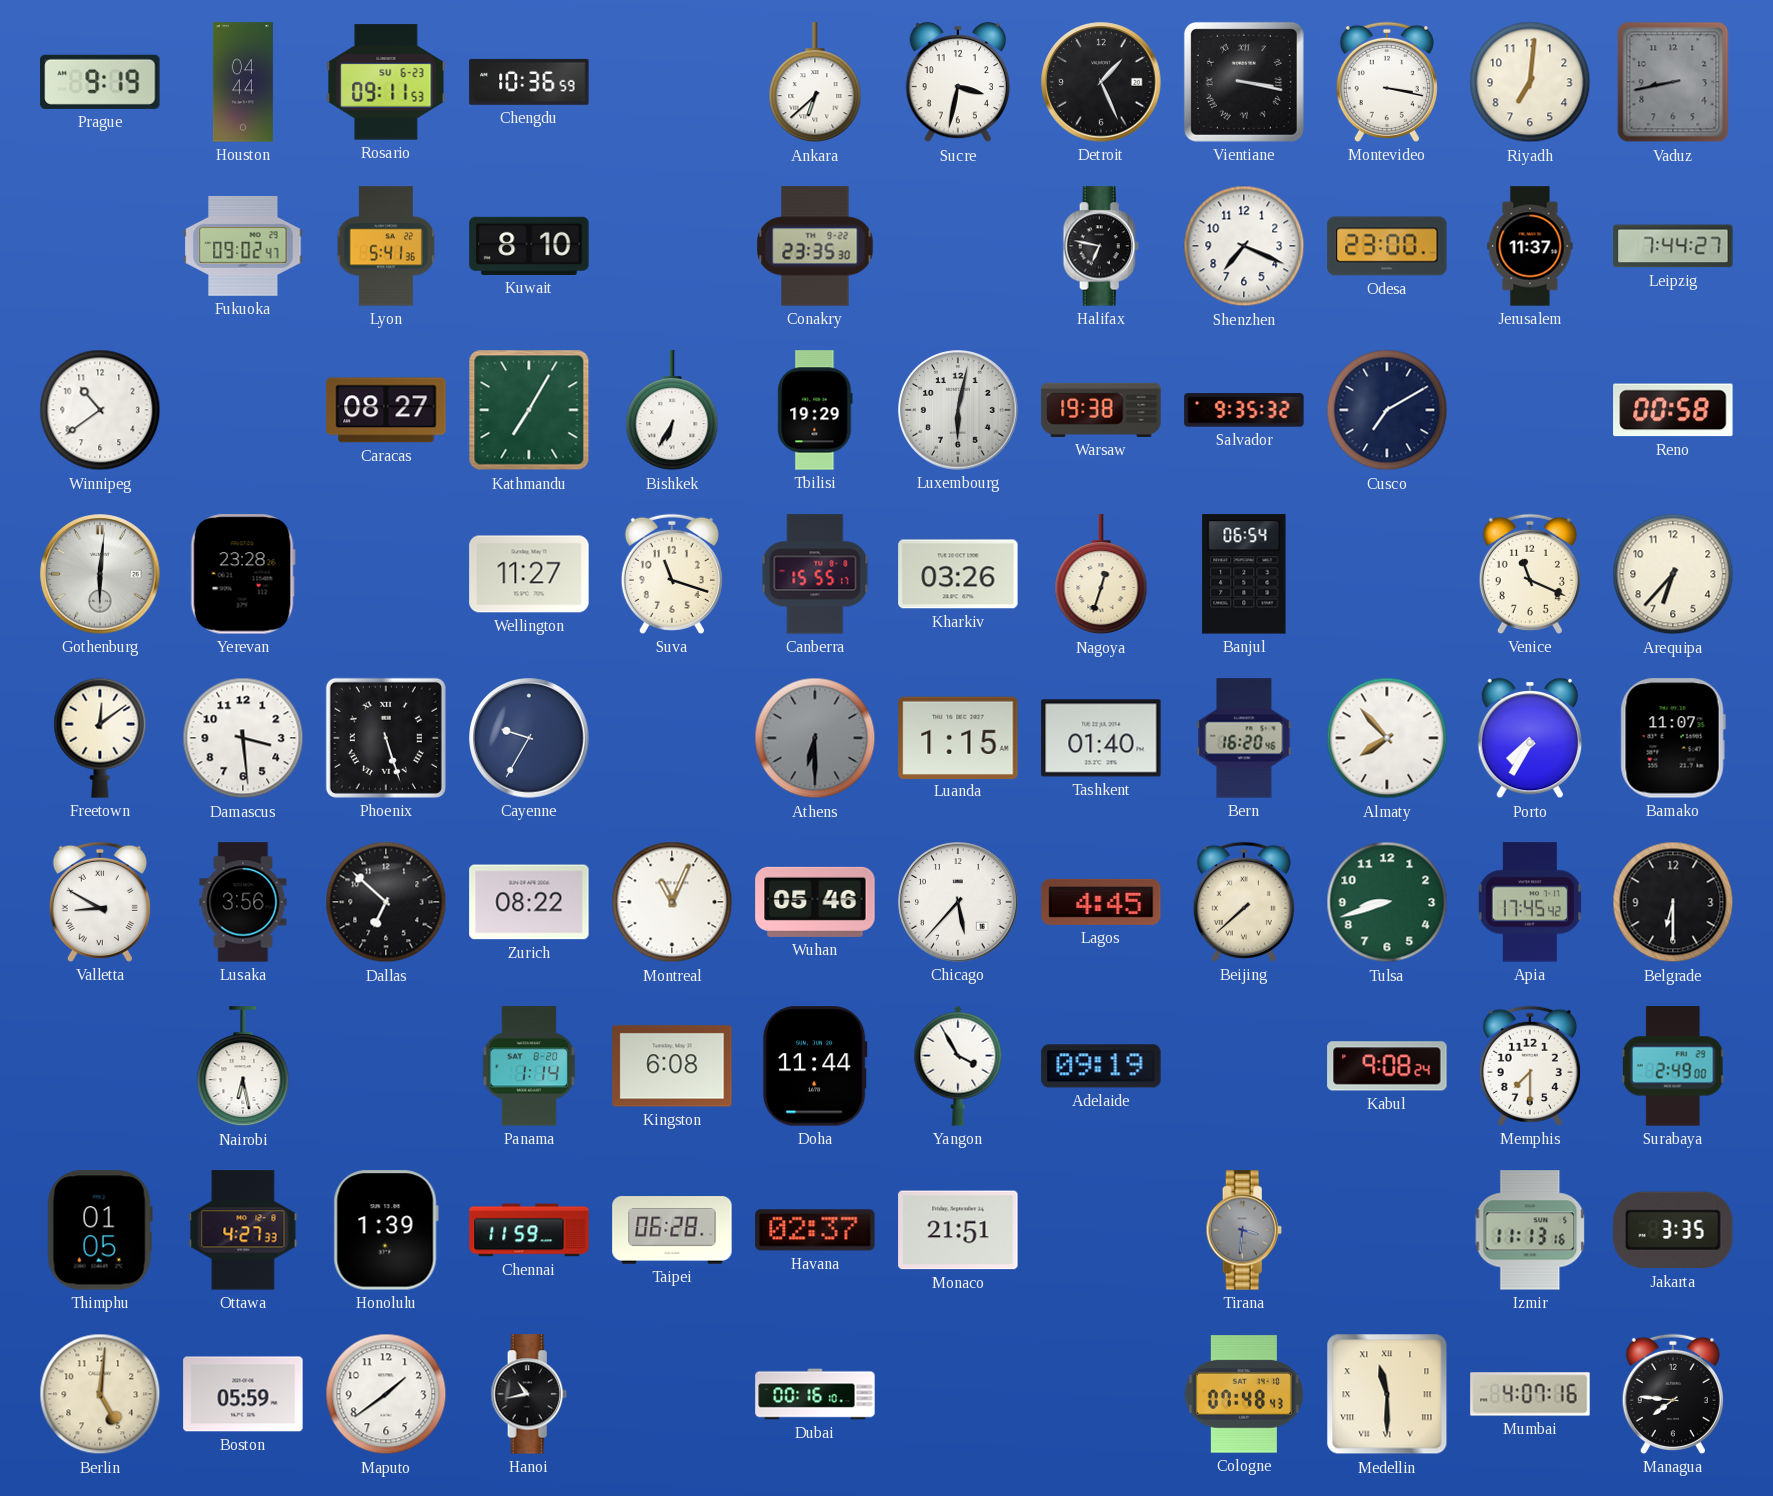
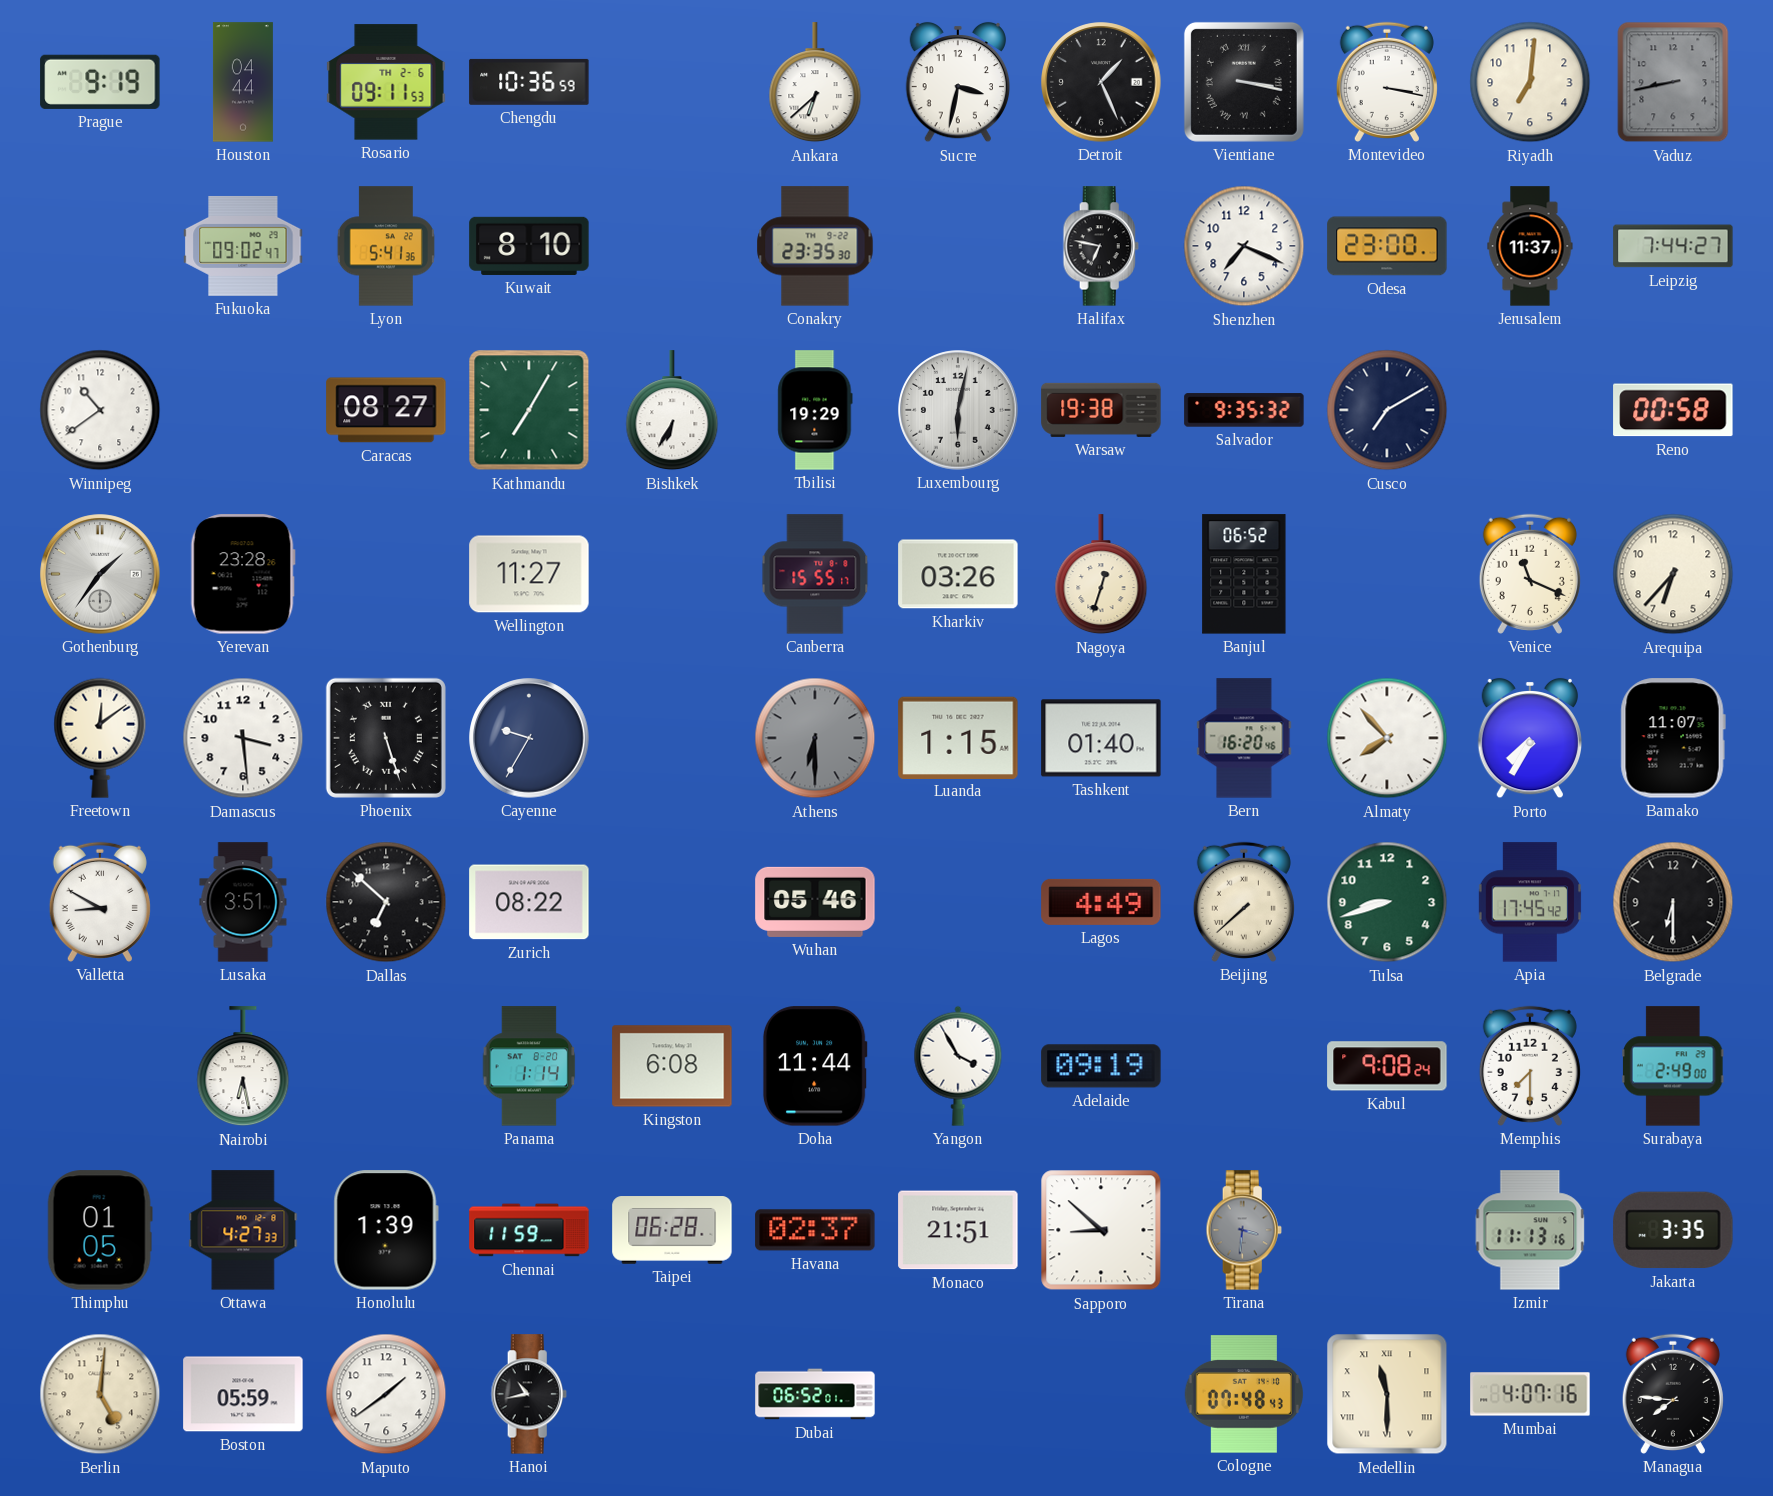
Rosario date: SU 6-23 -> TH 2-6
Gothenburg: 6:01 -> 1:36
Suva: 11:18 -> none
Banjul: 06:54 -> 06:52
Lusaka: 3:56 -> 3:51
Montreal: 11:04 -> none
Chicago: 5:37 -> none
Lagos: 4:45 -> 4:49
Sapporo: none -> 8:52
Dubai: 00:16 -> 06:52
